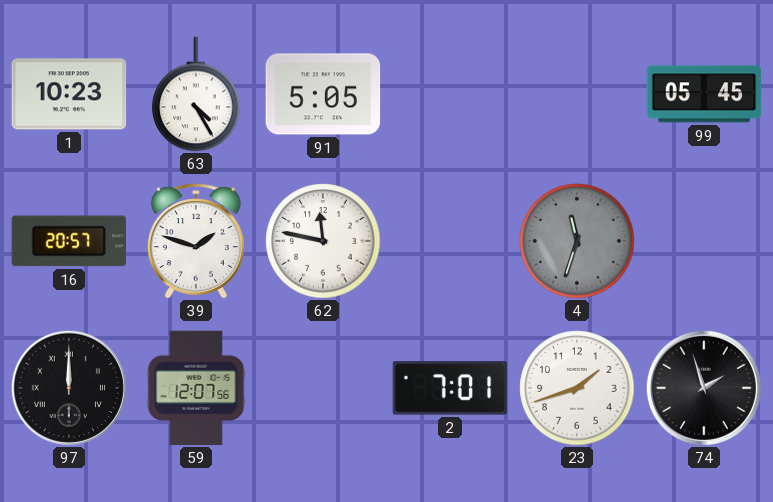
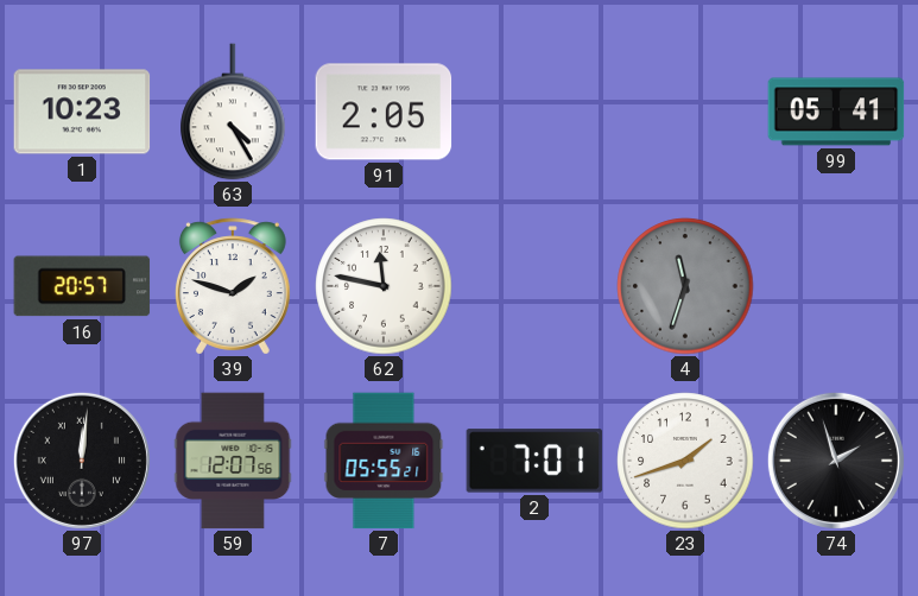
91: 5:05 -> 2:05
99: 05:45 -> 05:41
97: 12:00 -> 12:01
7: none -> 05:55
